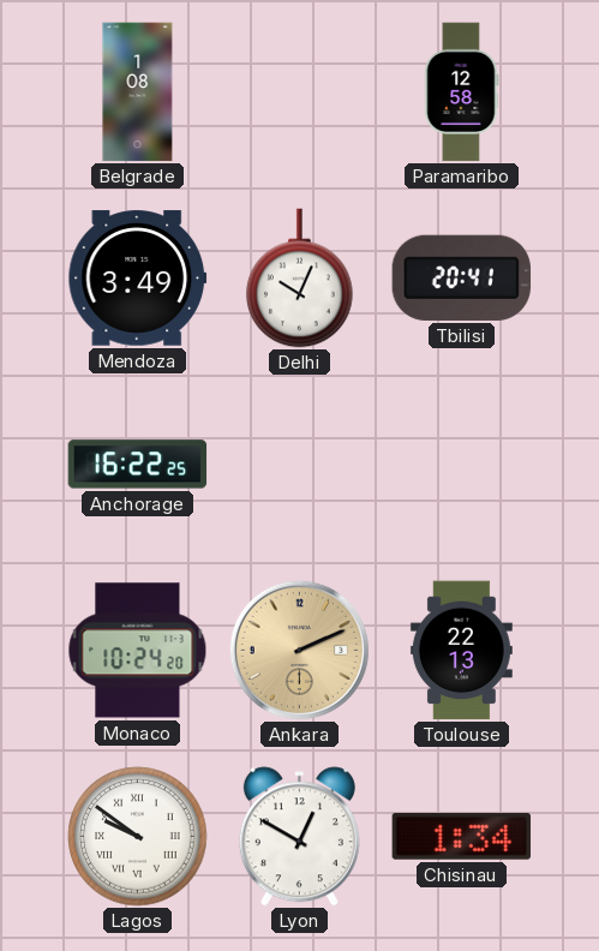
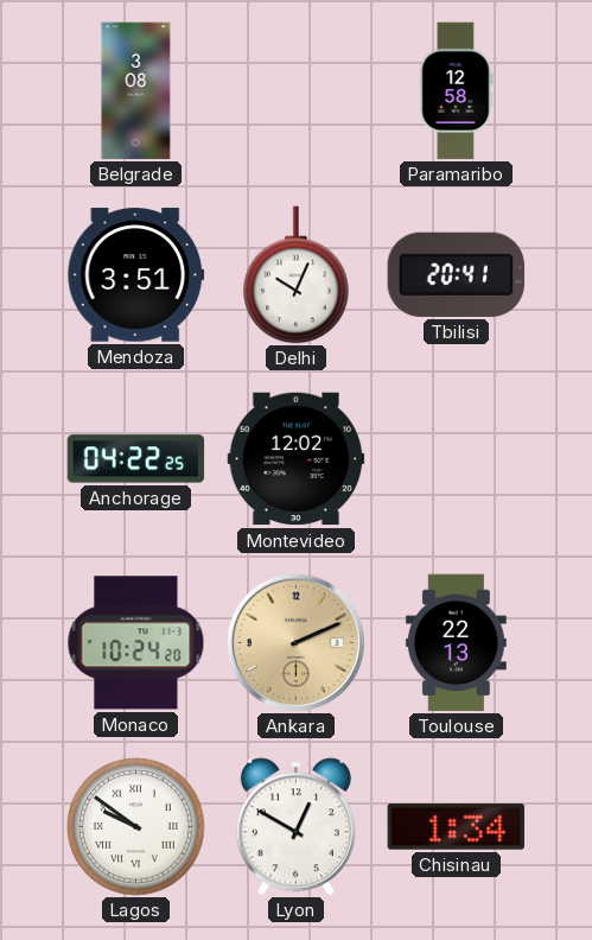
Belgrade: 1:08 -> 3:08
Mendoza: 3:49 -> 3:51
Anchorage: 16:22 -> 04:22
Montevideo: none -> 12:02
